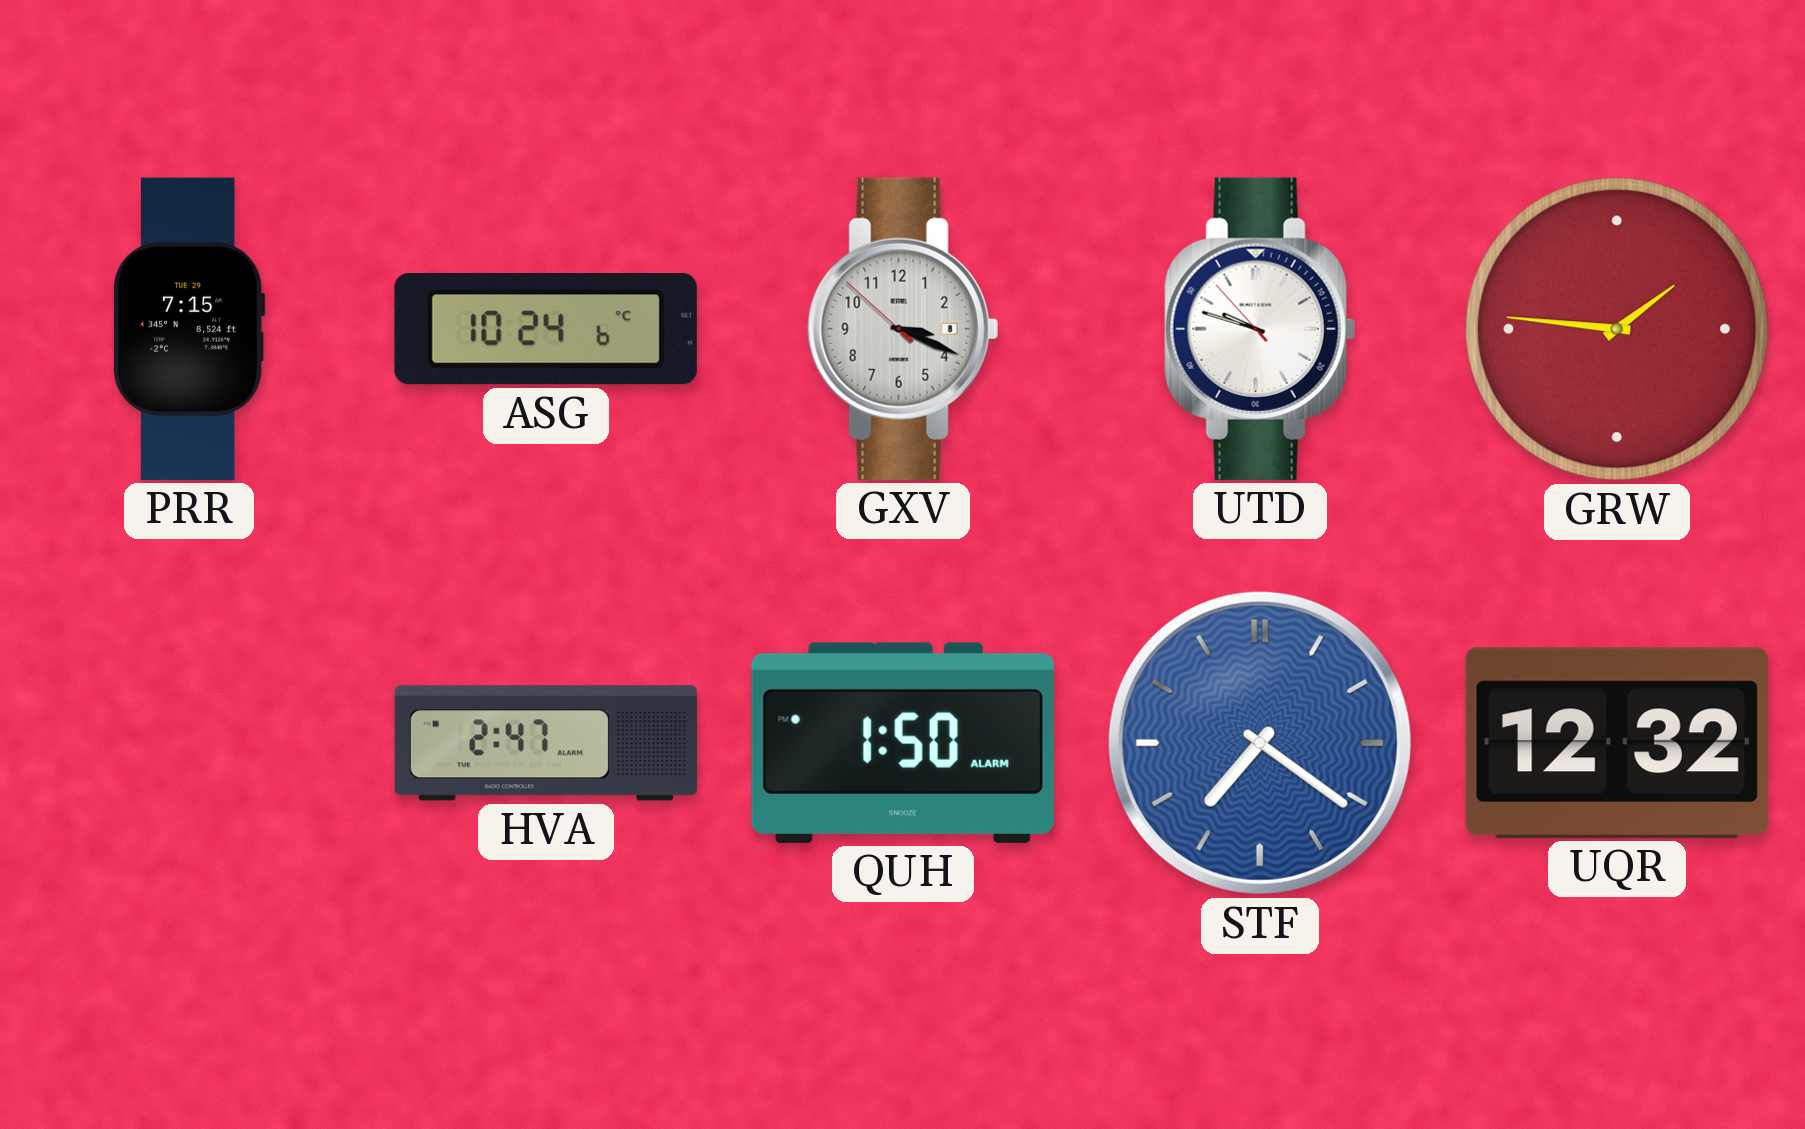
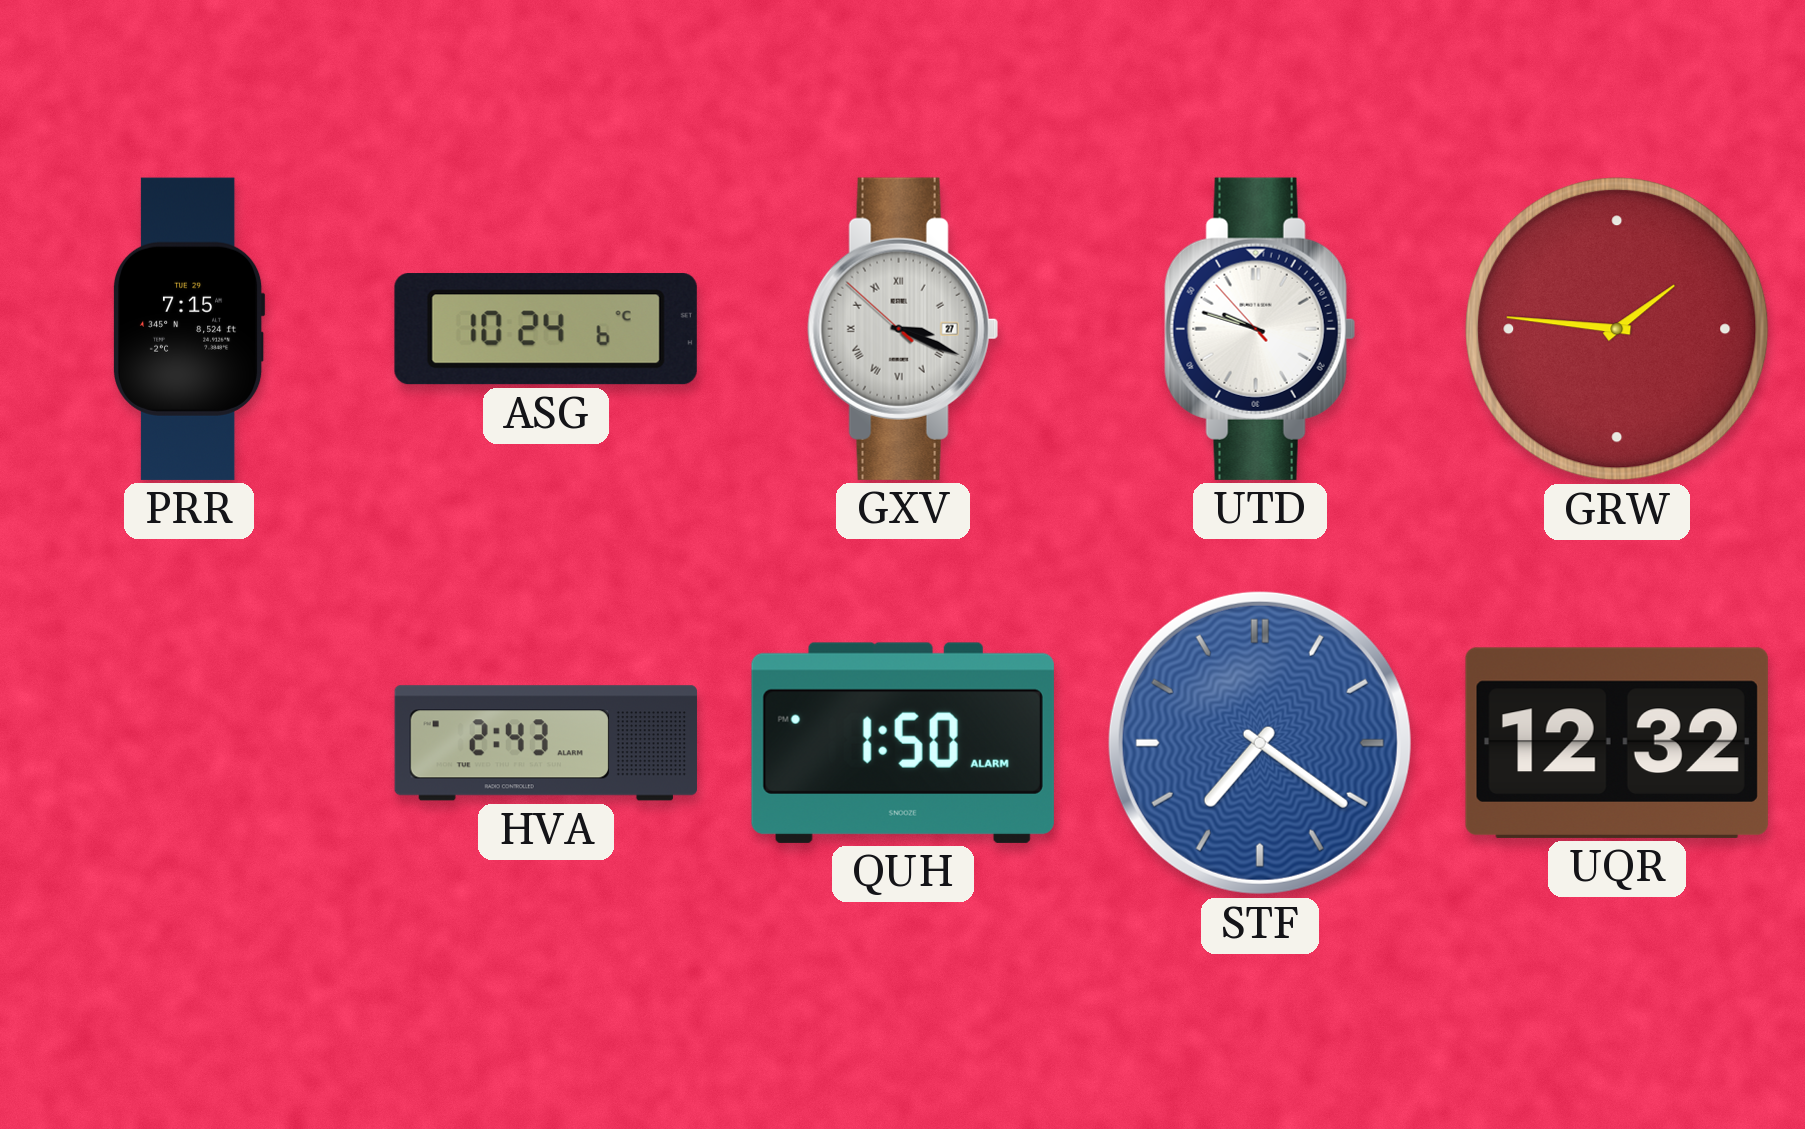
GXV date: 8 -> 27
GXV numerals: Arabic -> Roman
HVA: 2:47 -> 2:43
